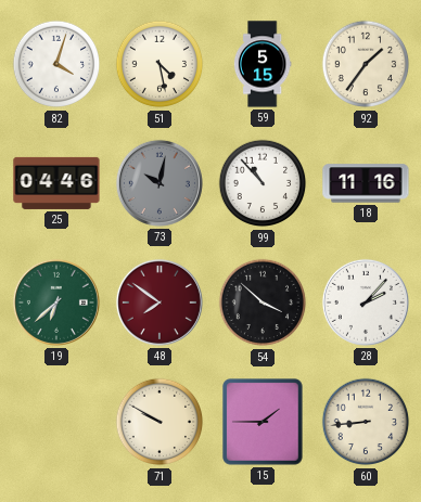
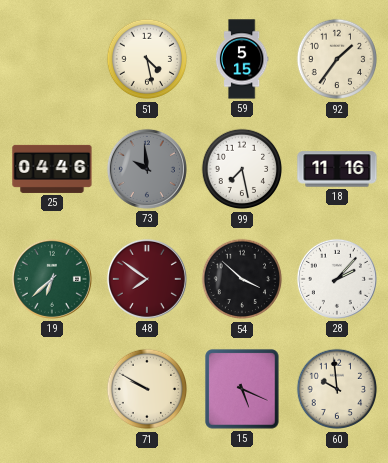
82: 4:03 -> none
73: 10:02 -> 9:59
99: 10:53 -> 7:28
15: 1:45 -> 5:19
60: 8:44 -> 9:59
